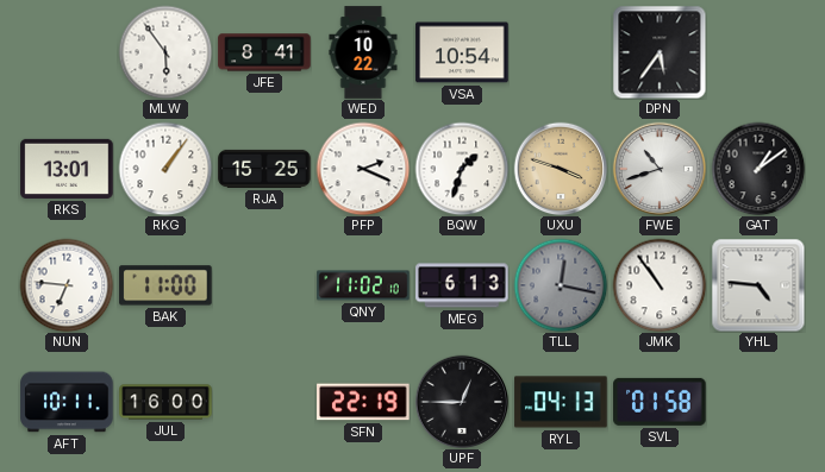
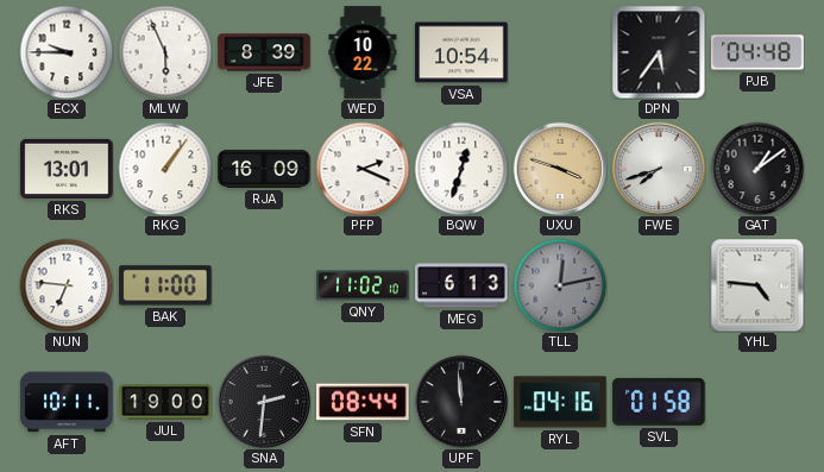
ECX: none -> 9:45
MLW: 5:54 -> 5:56
JFE: 8:41 -> 8:39
PJB: none -> 04:48
RJA: 15:25 -> 16:09
BQW: 1:33 -> 12:33
FWE: 10:42 -> 7:42
TLL: 12:17 -> 12:13
JMK: 10:54 -> none
JUL: 16:00 -> 19:00
SNA: none -> 2:31
SFN: 22:19 -> 08:44
UPF: 12:45 -> 11:59
RYL: 04:13 -> 04:16
